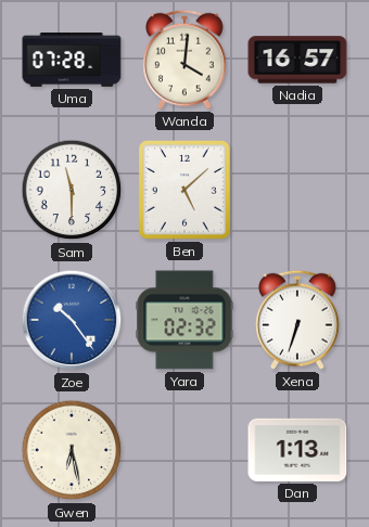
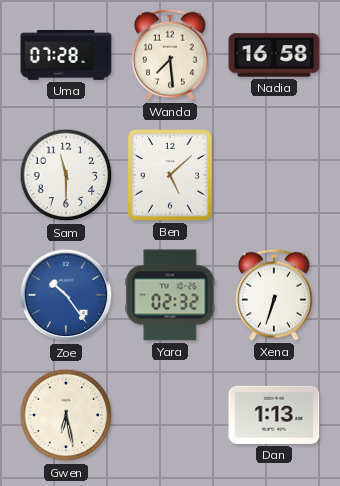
Wanda: 4:01 -> 7:29
Nadia: 16:57 -> 16:58
